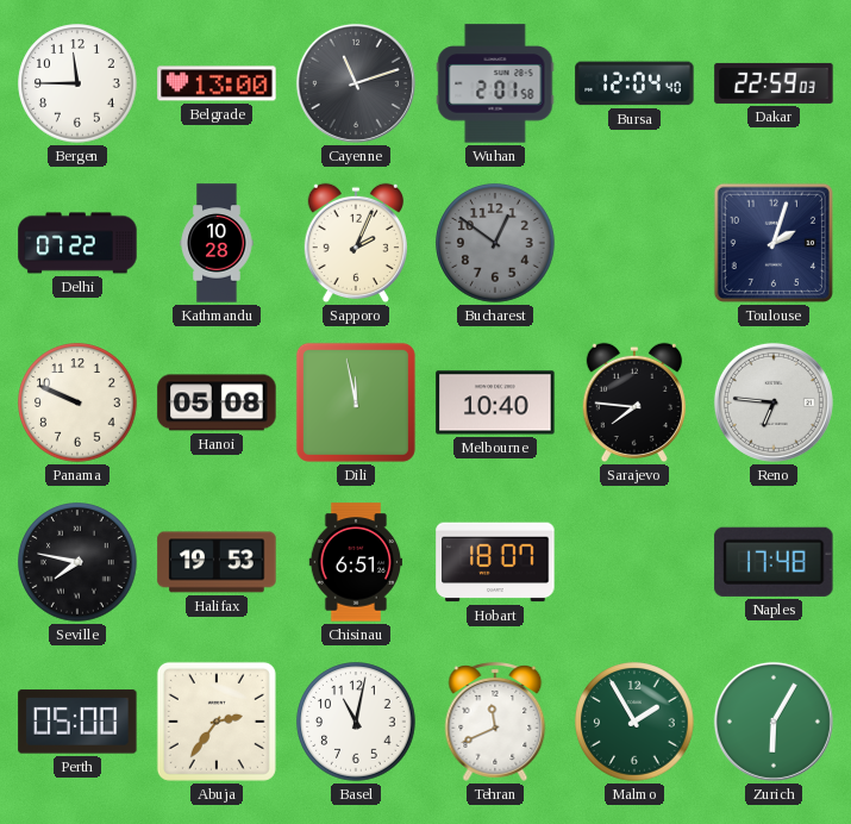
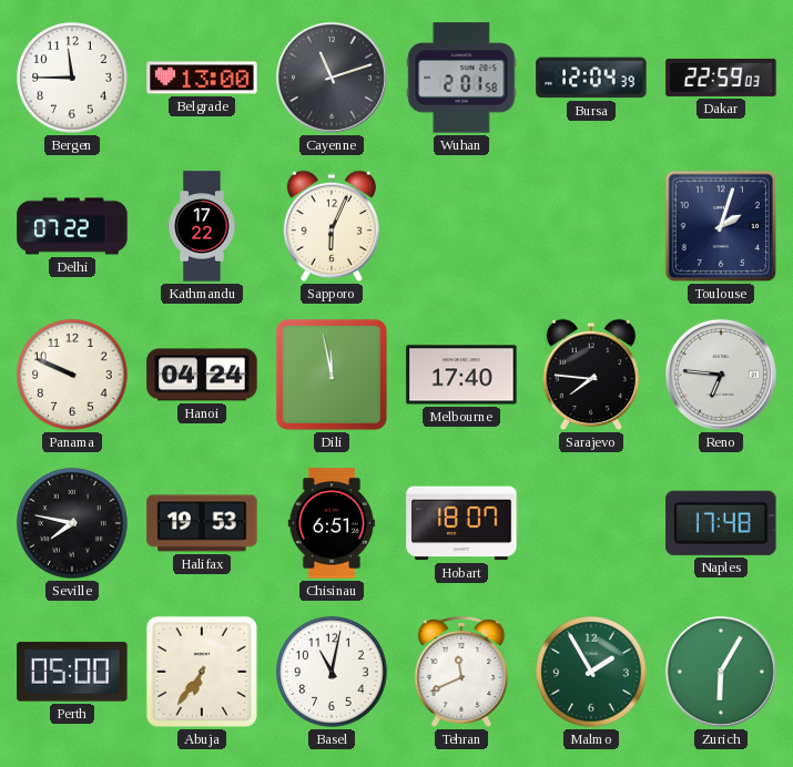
Bursa: 12:04:40 -> 12:04:39
Kathmandu: 10:28 -> 17:22
Sapporo: 2:04 -> 6:04
Bucharest: 12:51 -> none
Hanoi: 05:08 -> 04:24
Melbourne: 10:40 -> 17:40
Abuja: 2:36 -> 6:36
